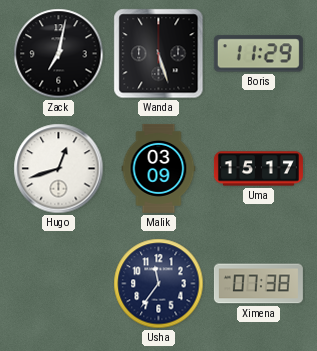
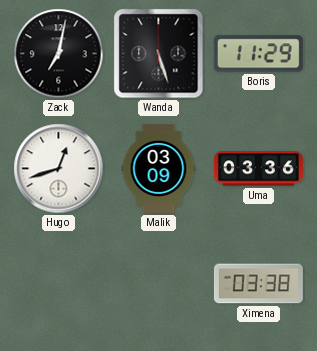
Uma: 15:17 -> 03:36
Usha: 11:36 -> none
Ximena: 07:38 -> 03:38
